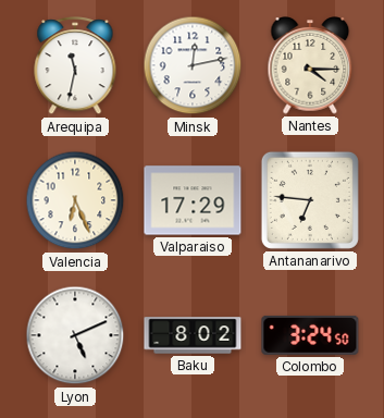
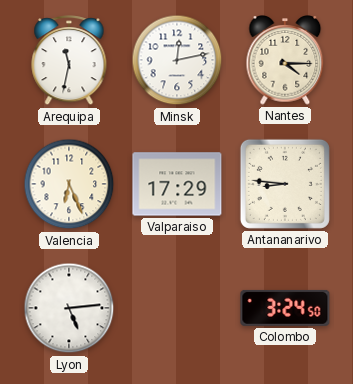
Antananarivo: 6:46 -> 8:46
Lyon: 5:11 -> 5:14
Baku: 8:02 -> none
